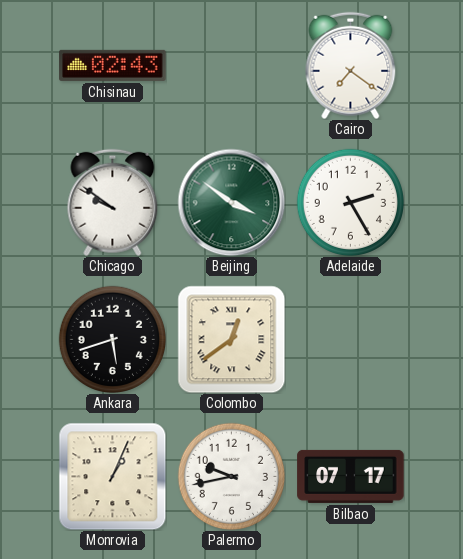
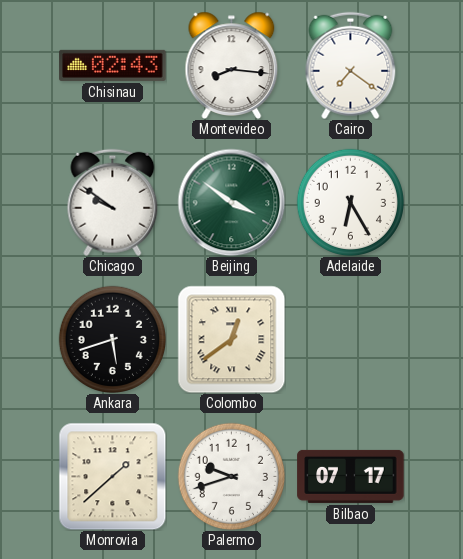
Montevideo: none -> 8:16
Adelaide: 2:25 -> 6:25
Monrovia: 1:04 -> 1:38
Palermo: 9:43 -> 9:42
